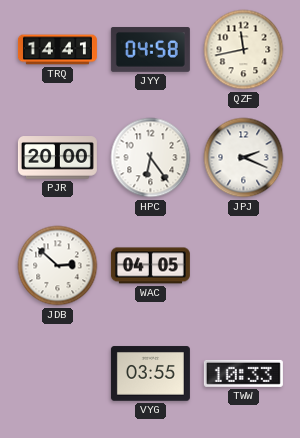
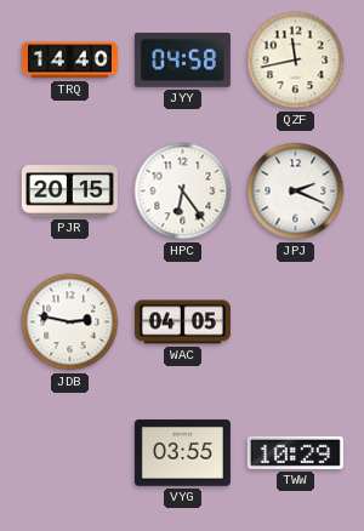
TRQ: 14:41 -> 14:40
PJR: 20:00 -> 20:15
JDB: 2:52 -> 2:47
TWW: 10:33 -> 10:29
